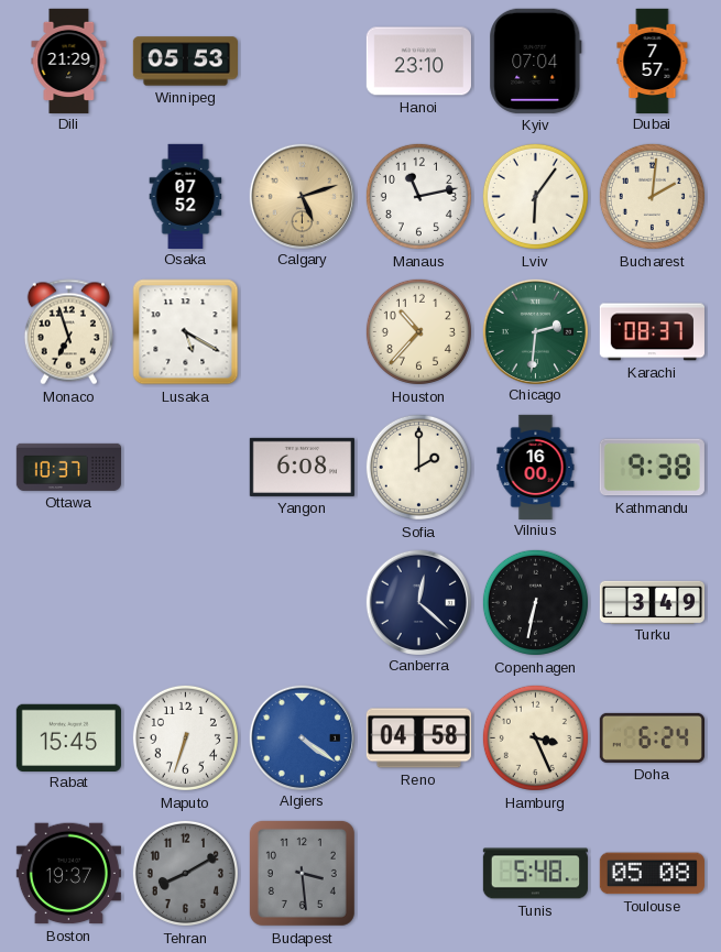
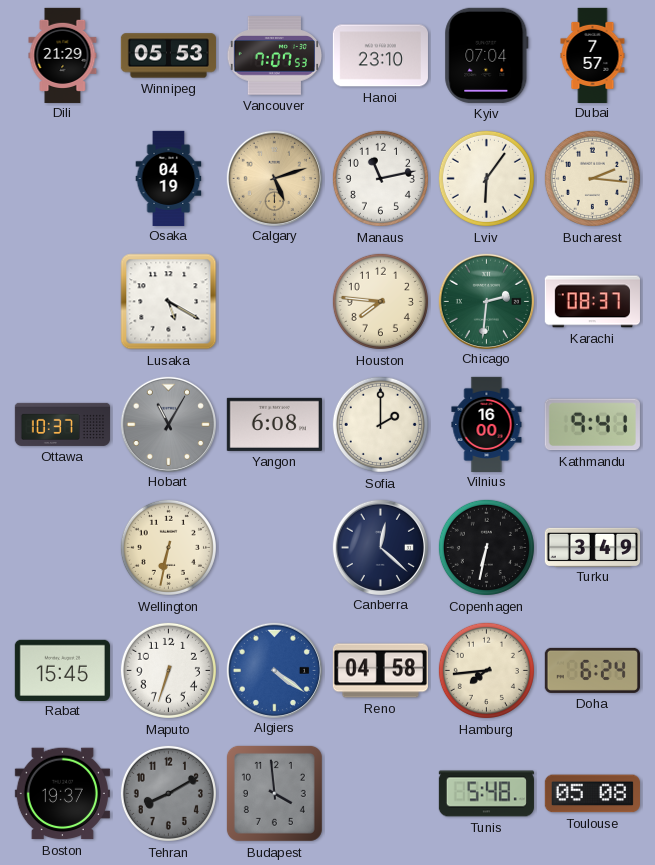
Vancouver: none -> 7:07
Osaka: 07:52 -> 04:19
Bucharest: 2:01 -> 2:16
Monaco: 6:57 -> none
Houston: 10:37 -> 7:46
Hobart: none -> 11:05
Kathmandu: 9:38 -> 9:41
Wellington: none -> 6:32
Hamburg: 3:26 -> 7:44
Budapest: 3:29 -> 3:59
